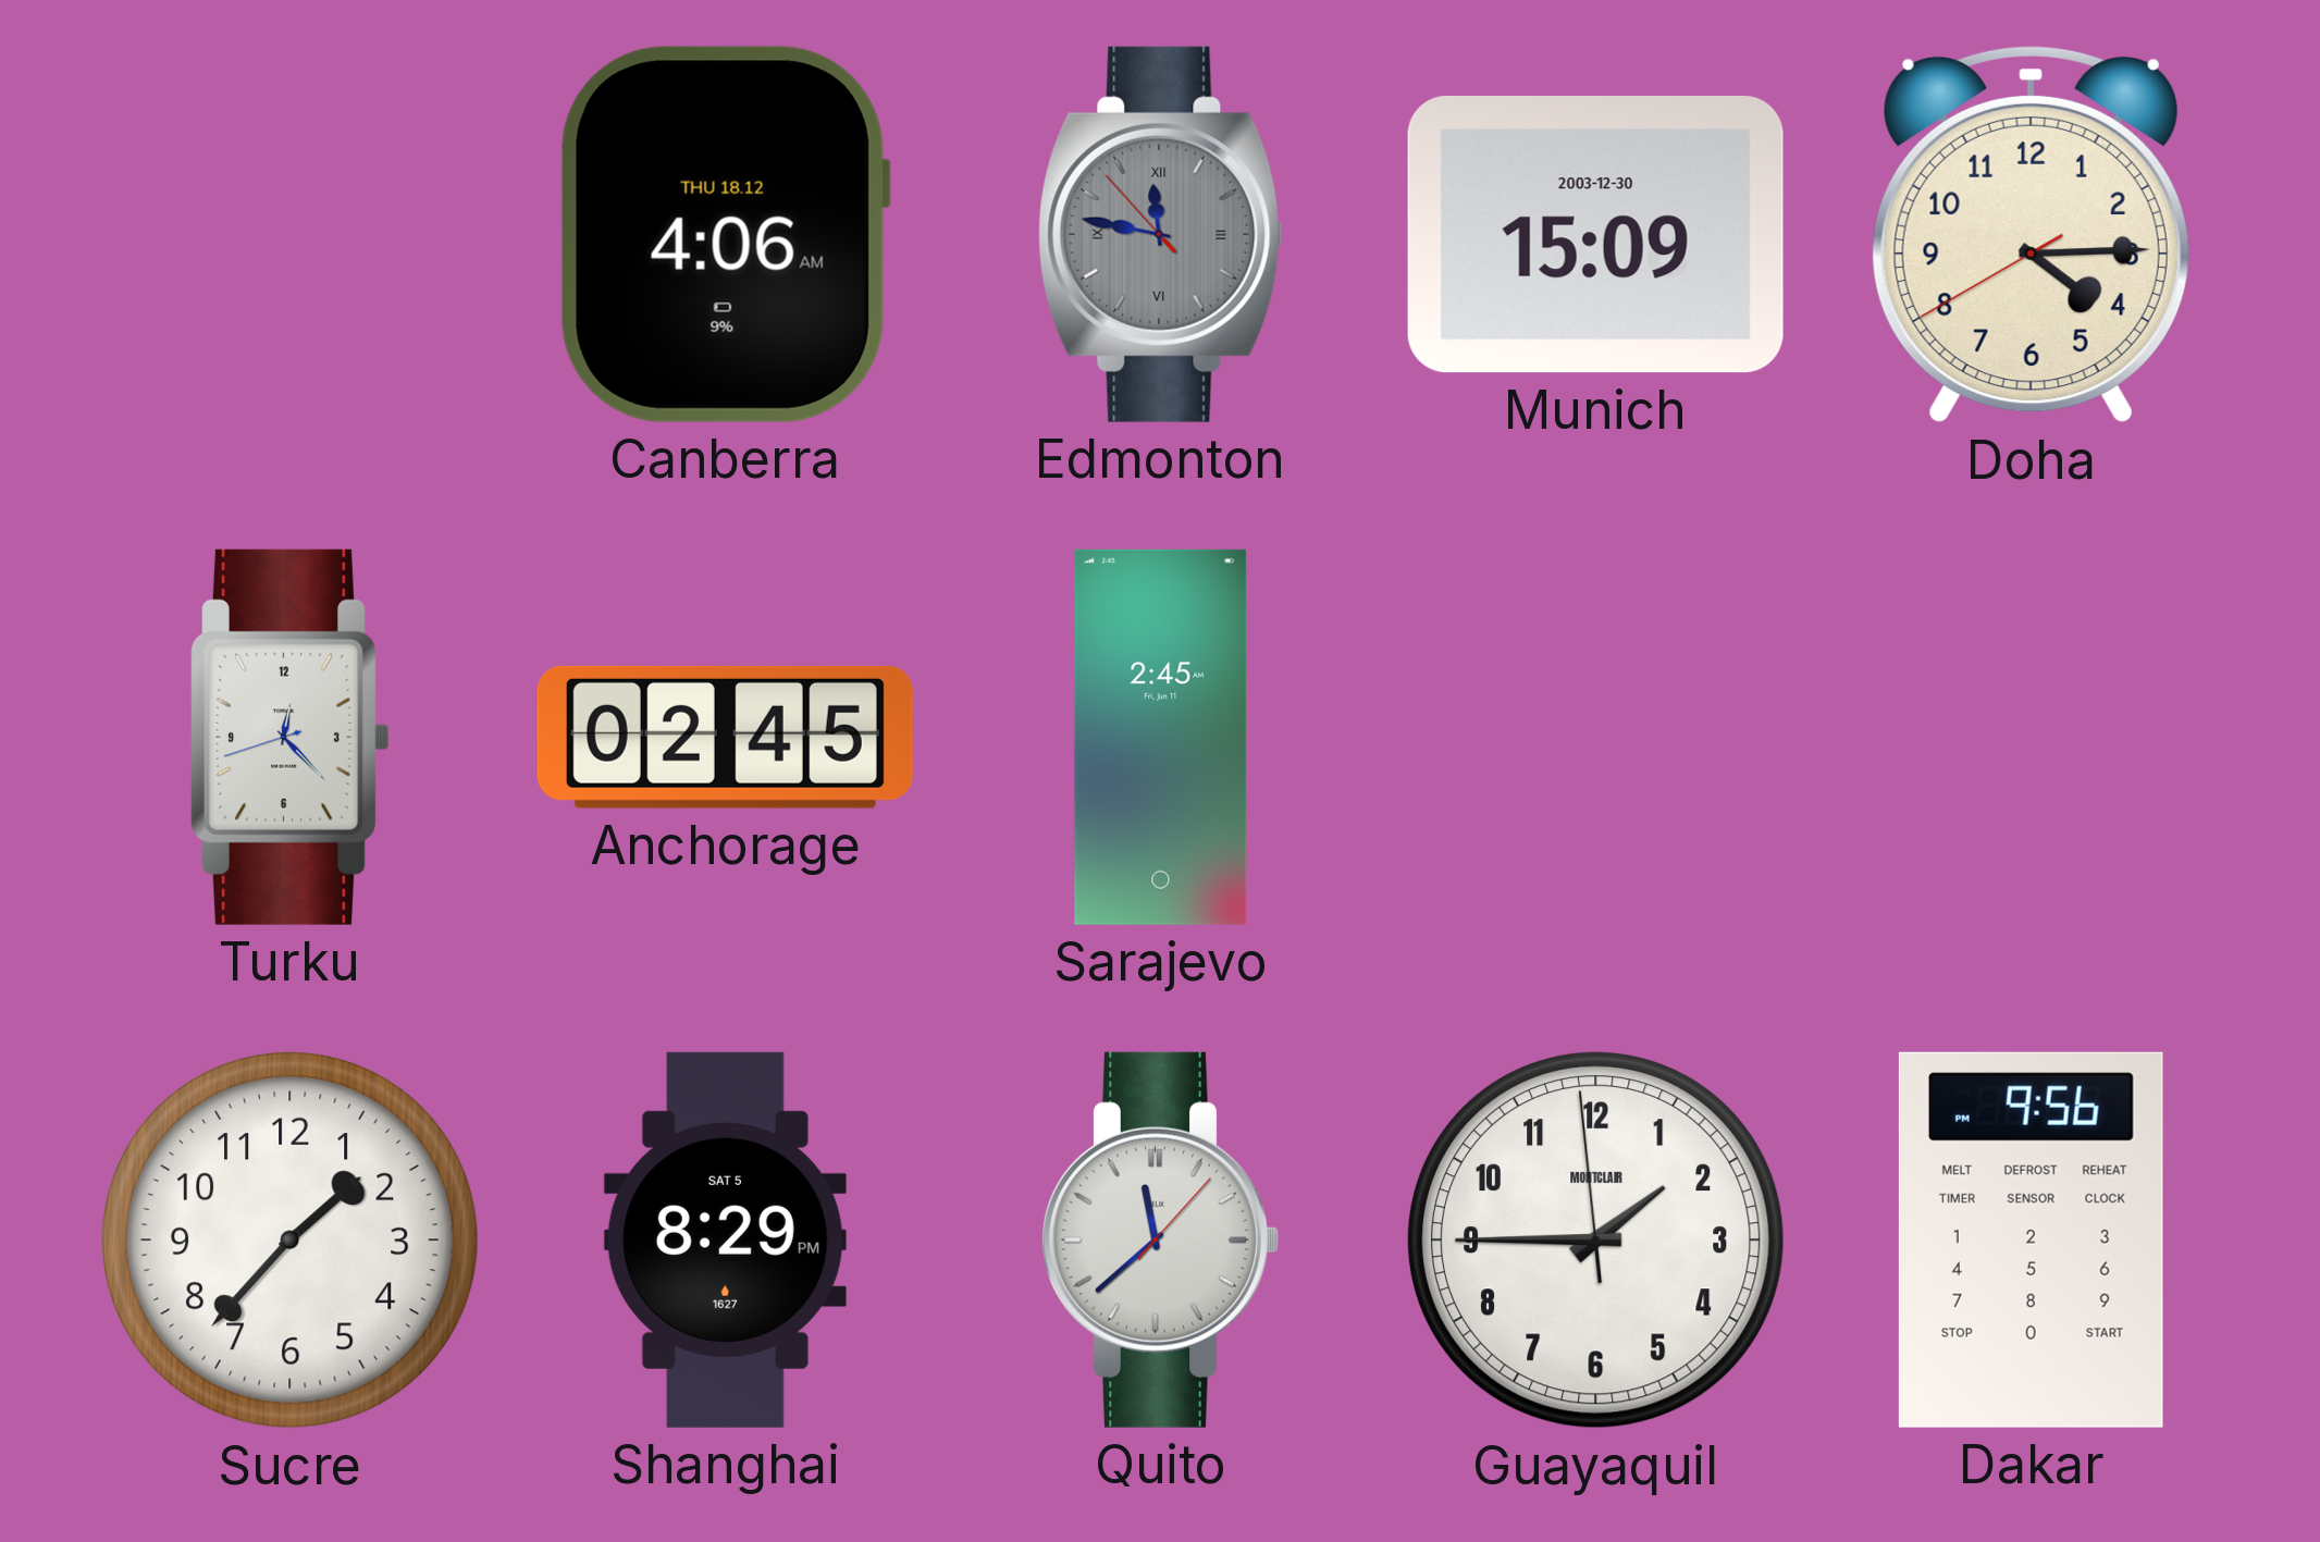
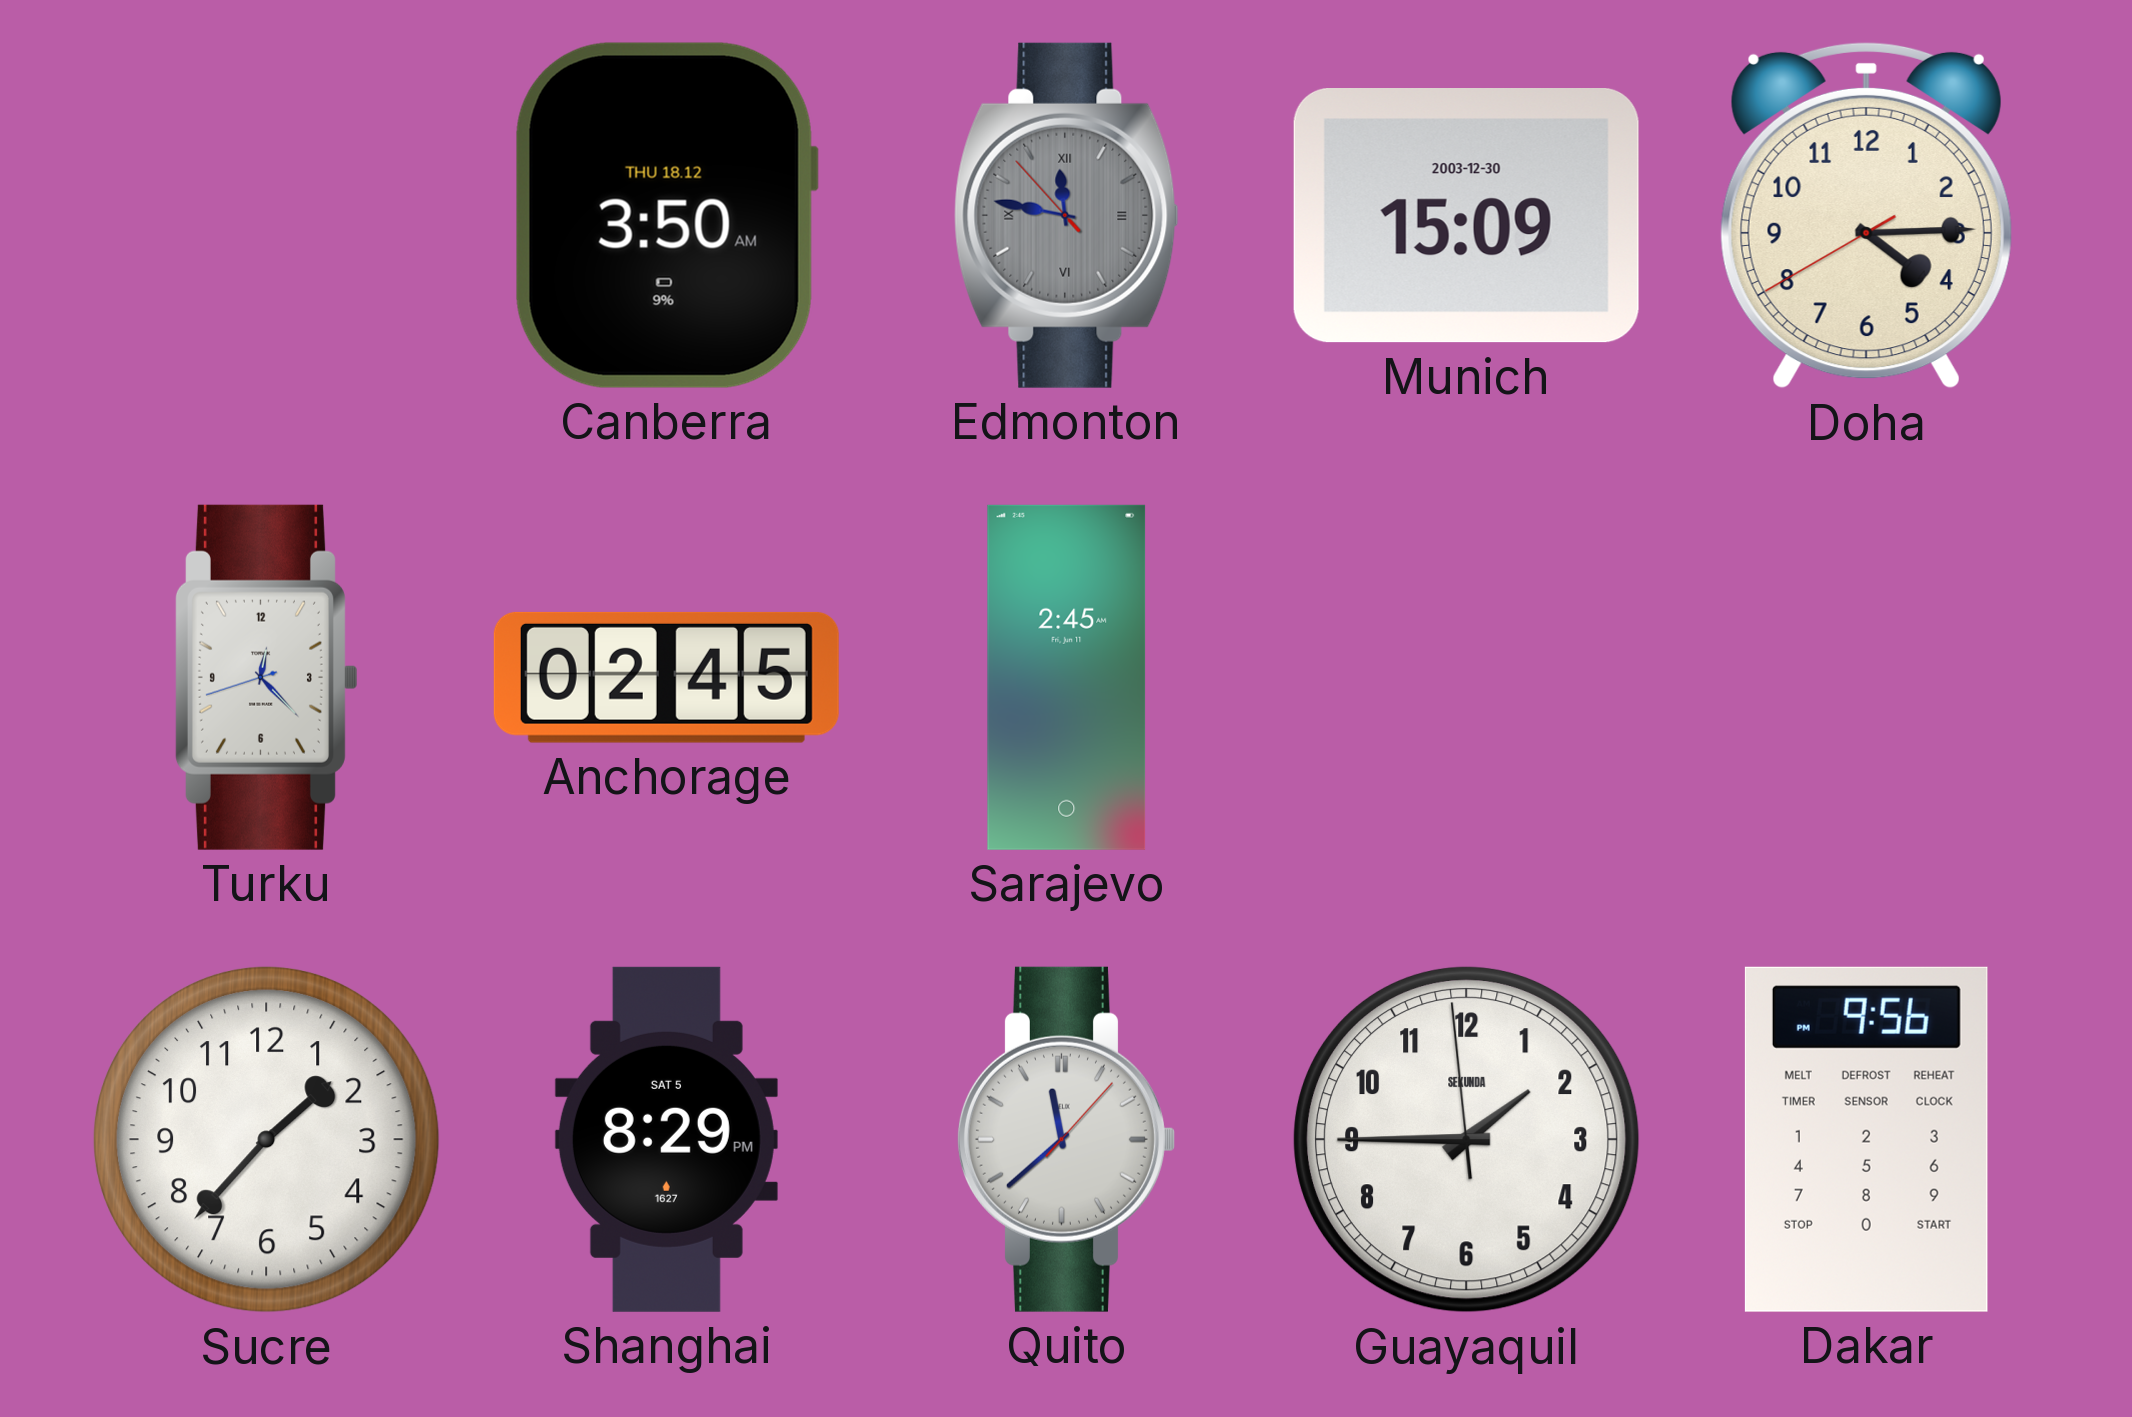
Canberra: 4:06 -> 3:50
Guayaquil brand: MONTCLAIR -> SEKUNDA
